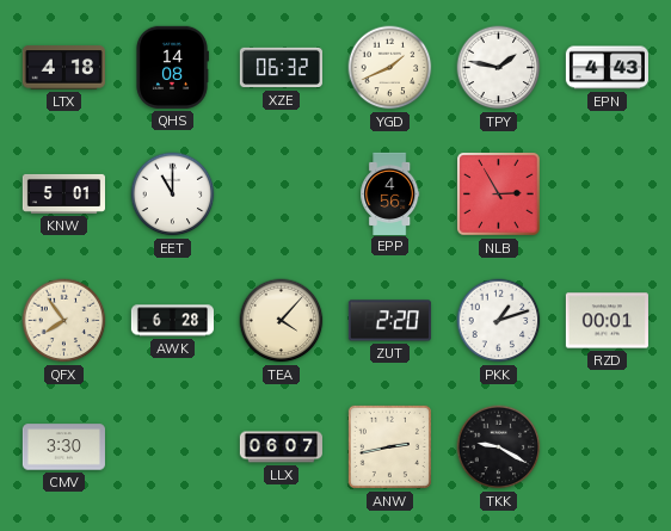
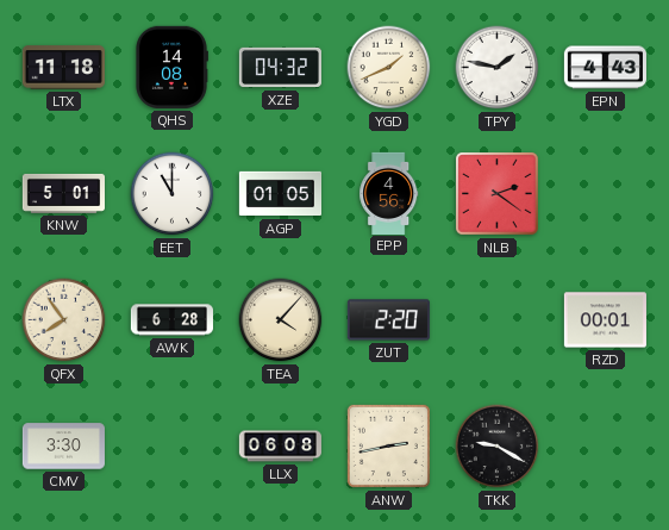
LTX: 4:18 -> 11:18
XZE: 06:32 -> 04:32
AGP: none -> 01:05
NLB: 2:55 -> 2:21
PKK: 1:12 -> none
LLX: 06:07 -> 06:08
